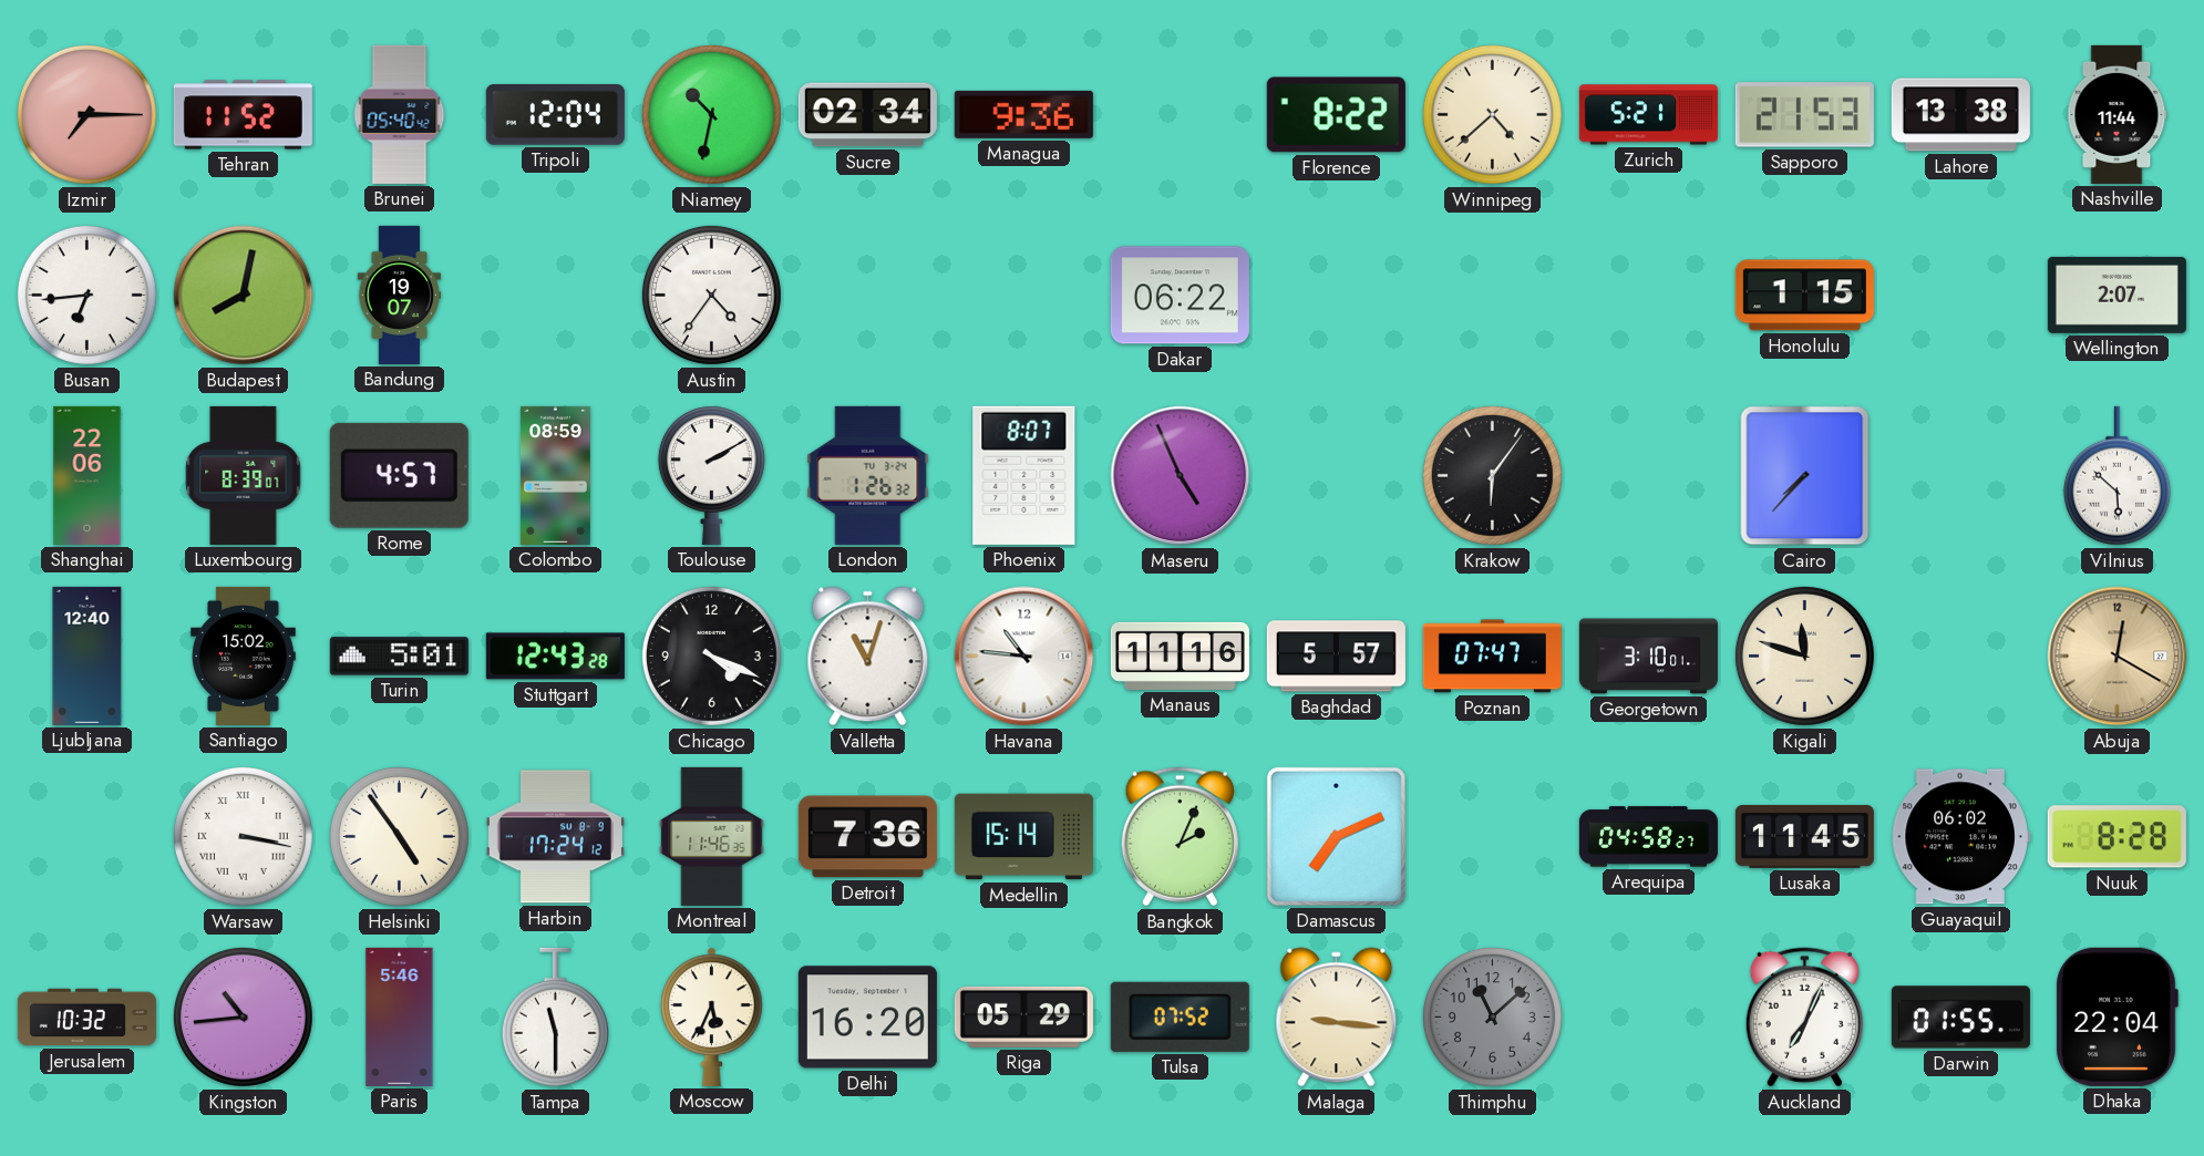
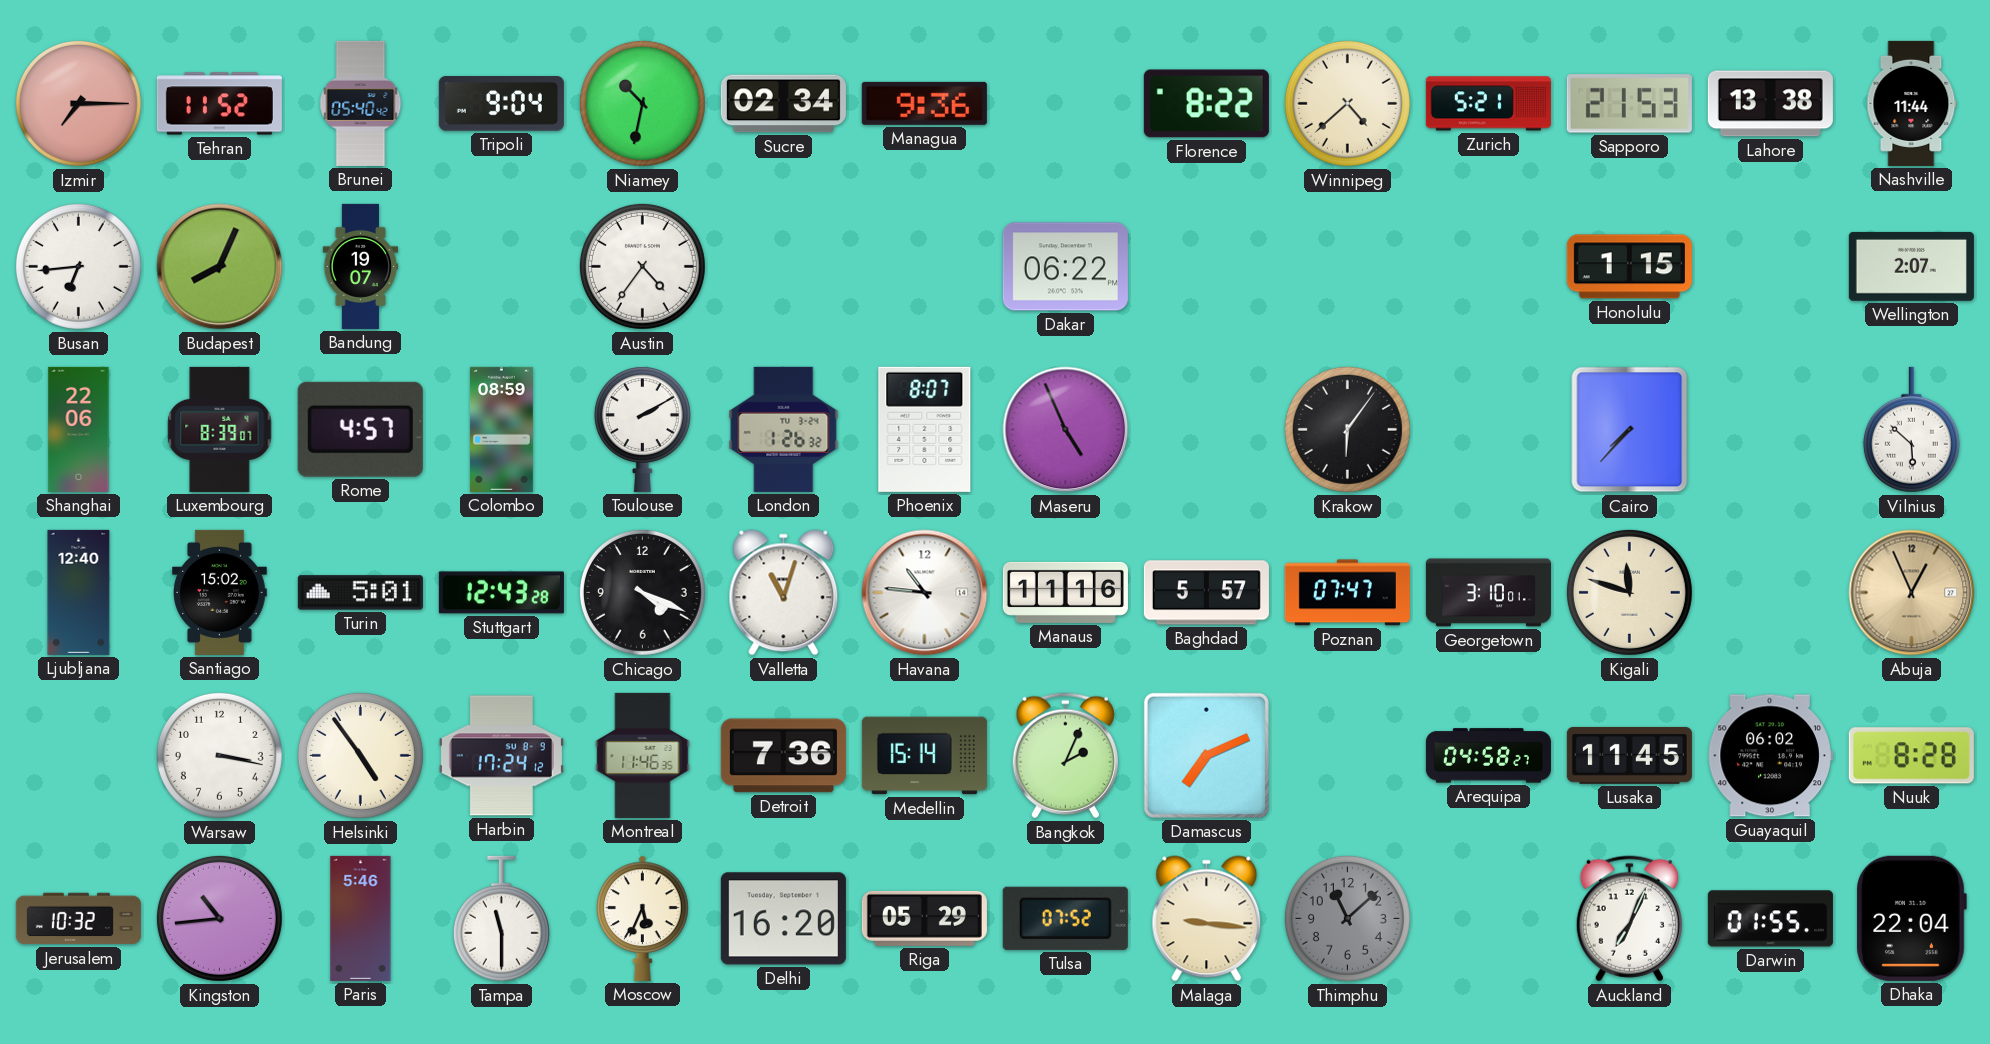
Tripoli: 12:04 -> 9:04
Budapest: 8:02 -> 8:04
Abuja: 12:20 -> 12:56
Warsaw numerals: Roman -> Arabic
